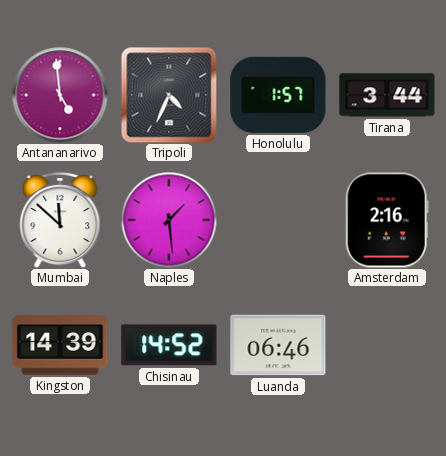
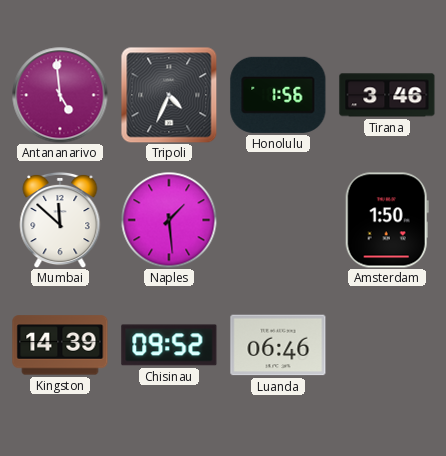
Honolulu: 1:57 -> 1:56
Tirana: 3:44 -> 3:46
Amsterdam: 2:16 -> 1:50
Chisinau: 14:52 -> 09:52
